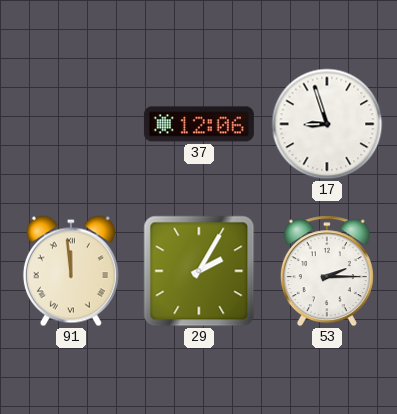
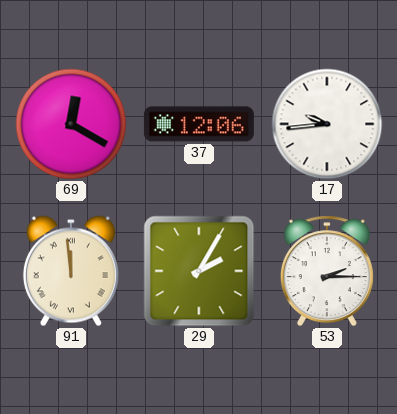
69: none -> 12:20
17: 8:57 -> 9:44
